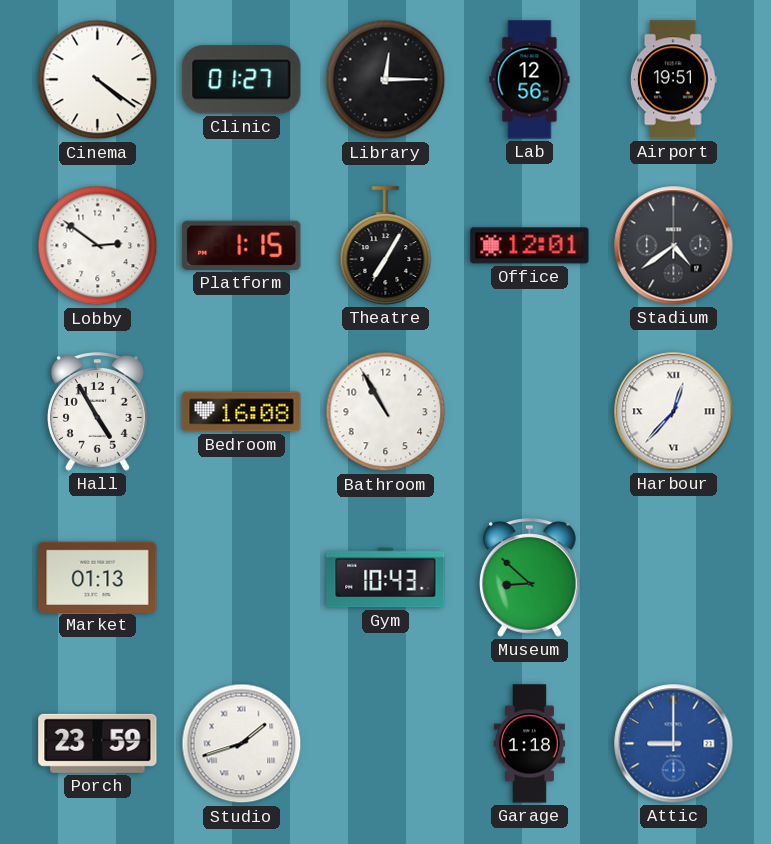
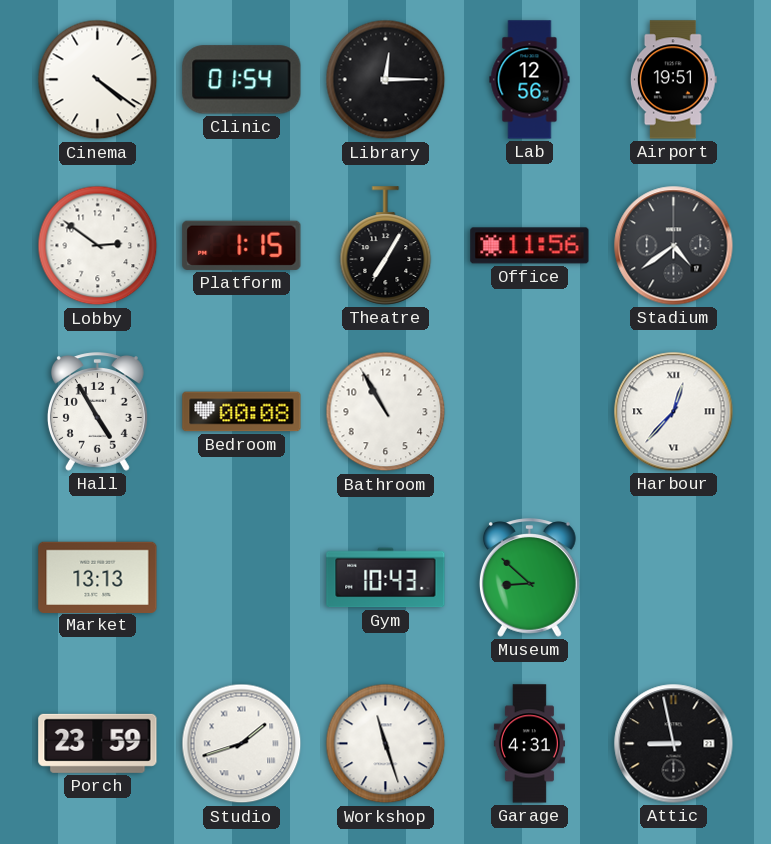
Clinic: 01:27 -> 01:54
Office: 12:01 -> 11:56
Bedroom: 16:08 -> 00:08
Market: 01:13 -> 13:13
Workshop: none -> 11:27
Garage: 1:18 -> 4:31
Attic: 9:00 -> 8:58
Attic dial: blue -> black
